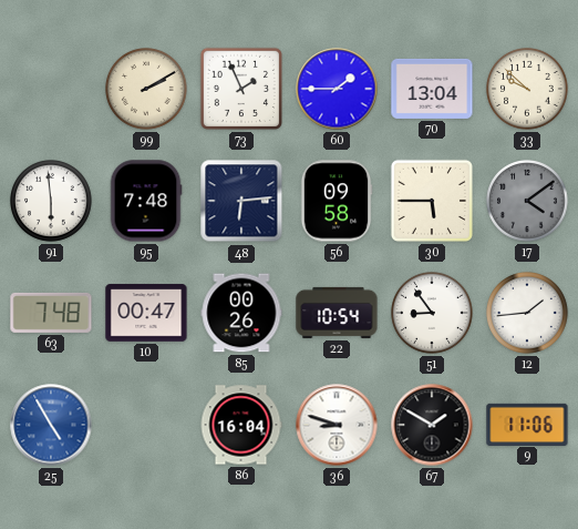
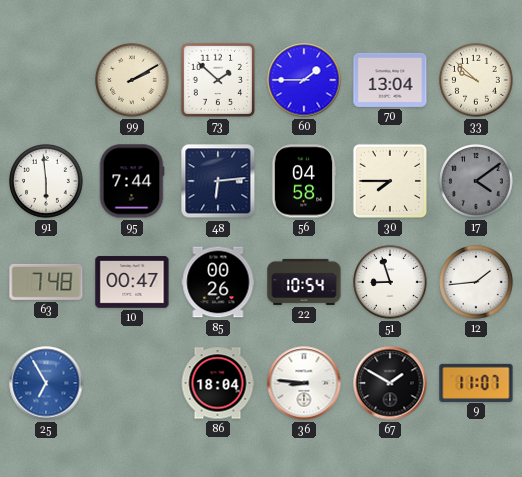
73: 1:56 -> 1:52
95: 7:48 -> 7:44
56: 09:58 -> 04:58
30: 5:45 -> 7:45
51: 8:54 -> 8:57
25: 4:55 -> 6:55
86: 16:04 -> 18:04
36: 8:48 -> 8:46
9: 11:06 -> 11:07
